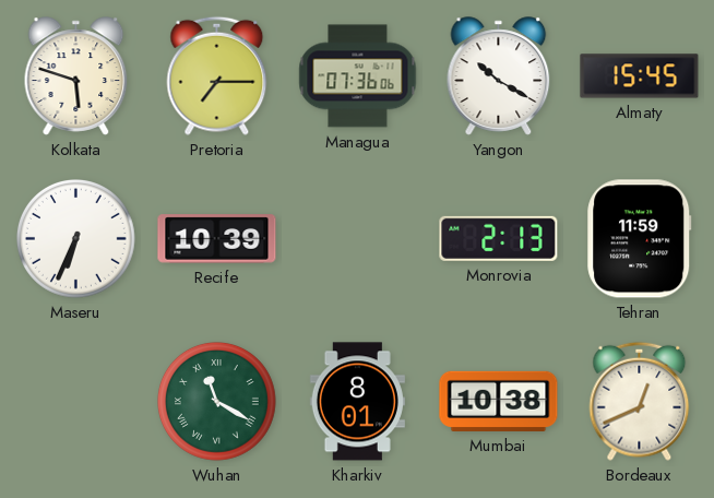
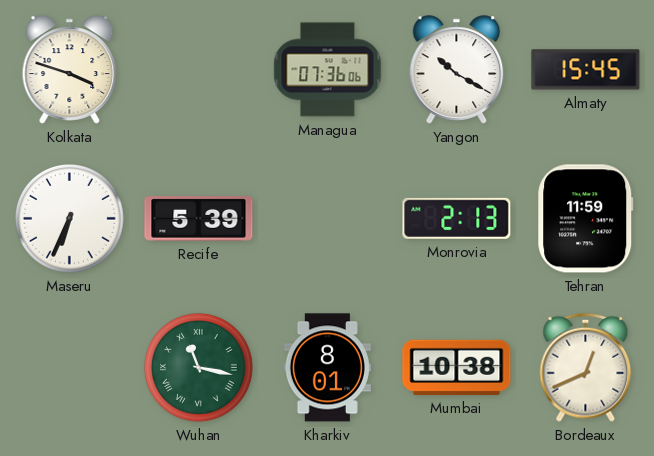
Kolkata: 5:48 -> 3:48
Pretoria: 7:15 -> none
Recife: 10:39 -> 5:39
Wuhan: 11:20 -> 11:17
